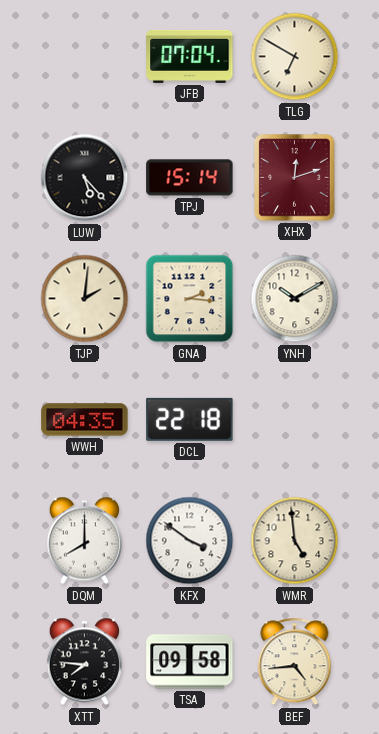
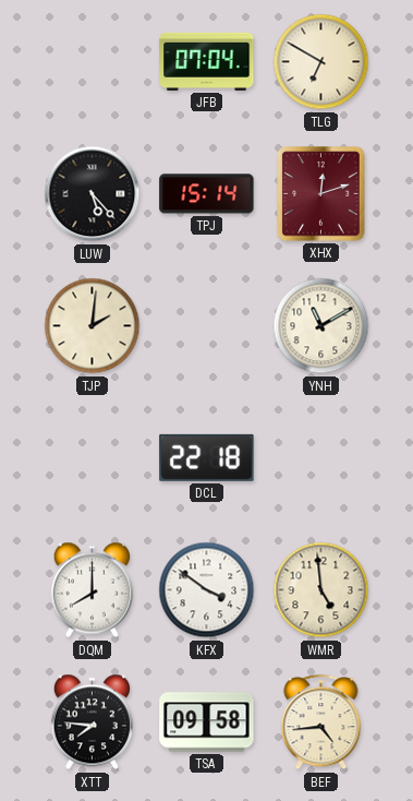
GNA: 2:16 -> none
YNH: 10:10 -> 11:10
WWH: 04:35 -> none
